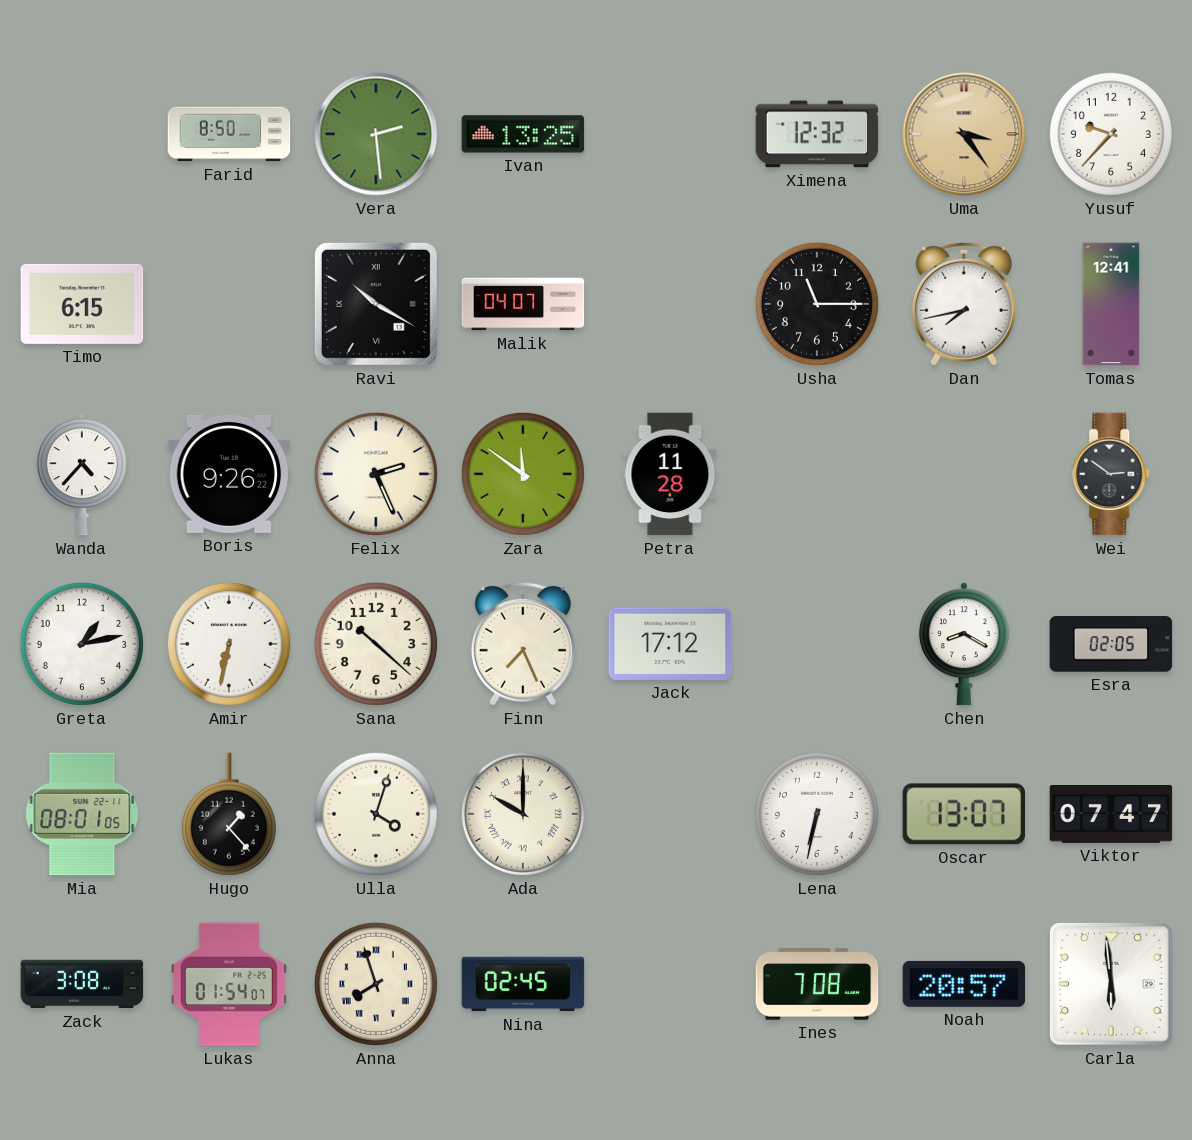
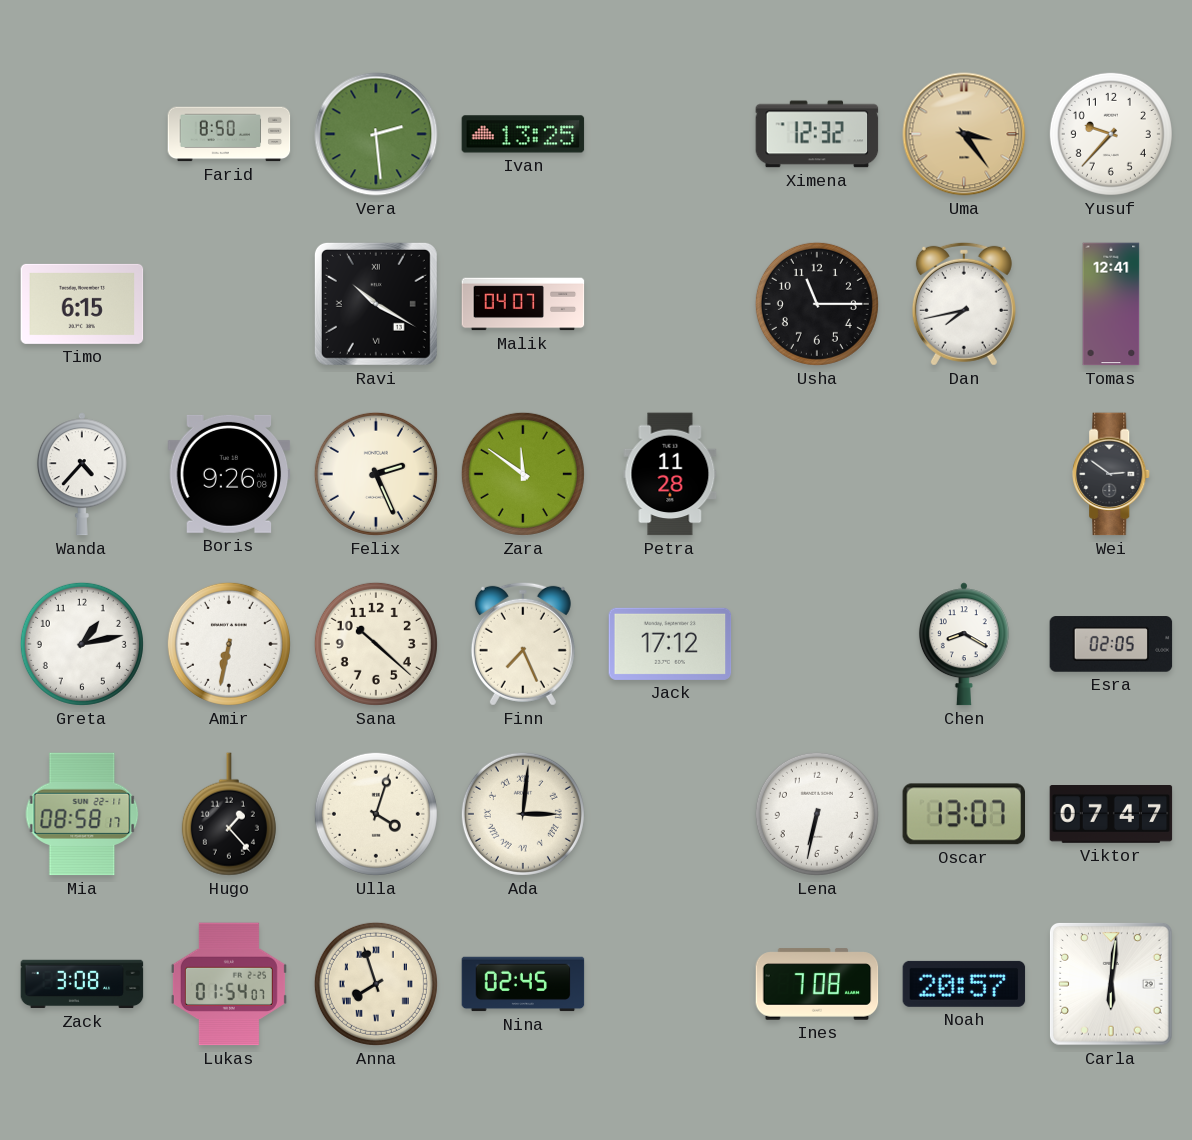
Boris: 9:26:22 -> 9:26:08
Mia: 08:01 -> 08:58
Ada: 10:00 -> 3:01
Carla: 5:59 -> 6:01
